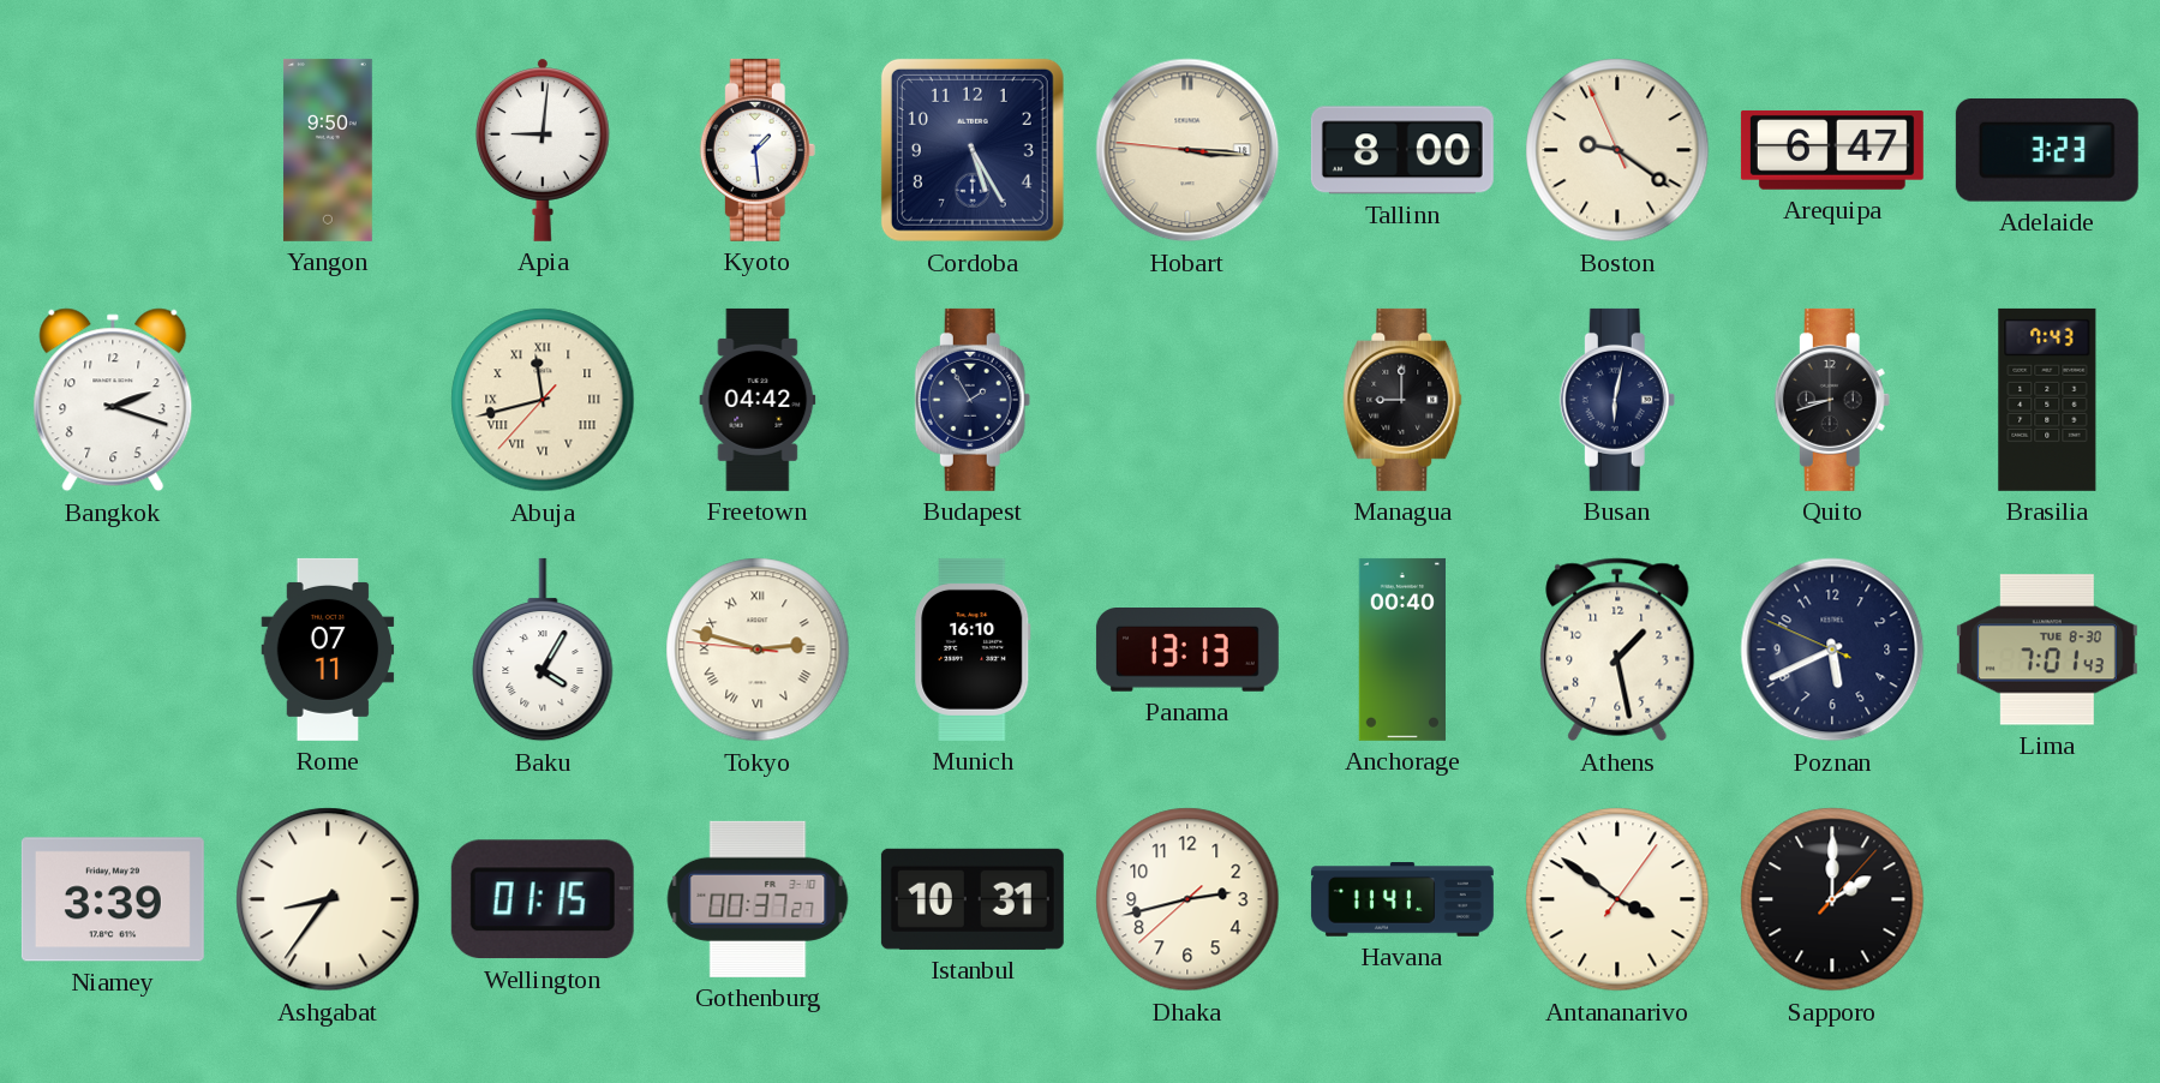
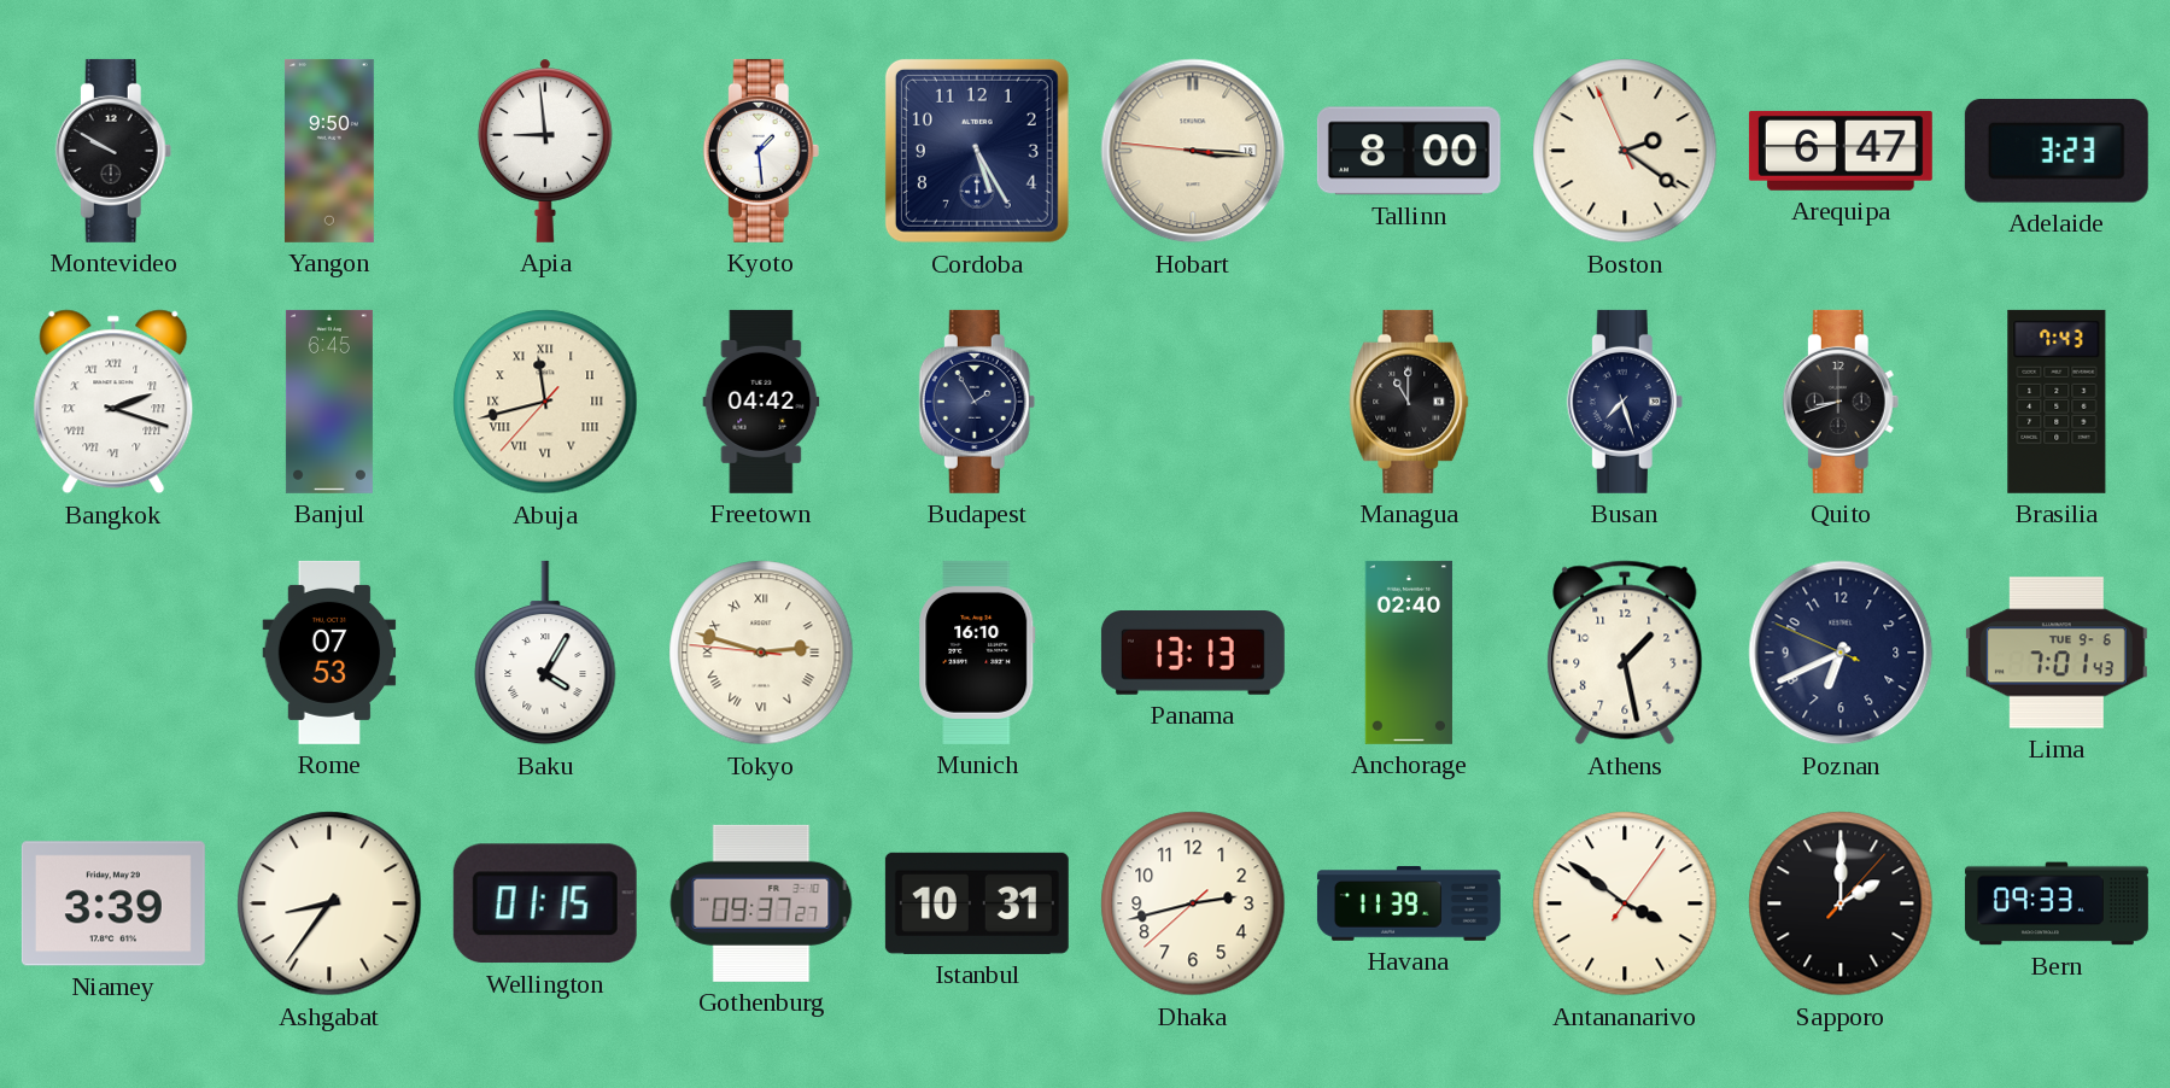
Montevideo: none -> 9:50
Apia: 9:01 -> 8:59
Boston: 9:20 -> 2:20
Bangkok numerals: Arabic -> Roman
Banjul: none -> 6:45
Managua: 9:00 -> 11:00
Busan: 6:02 -> 7:27
Rome: 07:11 -> 07:53
Anchorage: 00:40 -> 02:40
Poznan: 5:40 -> 6:40
Lima date: TUE 8-30 -> TUE 9-6
Gothenburg: 00:37 -> 09:37
Havana: 11:41 -> 11:39
Bern: none -> 09:33
